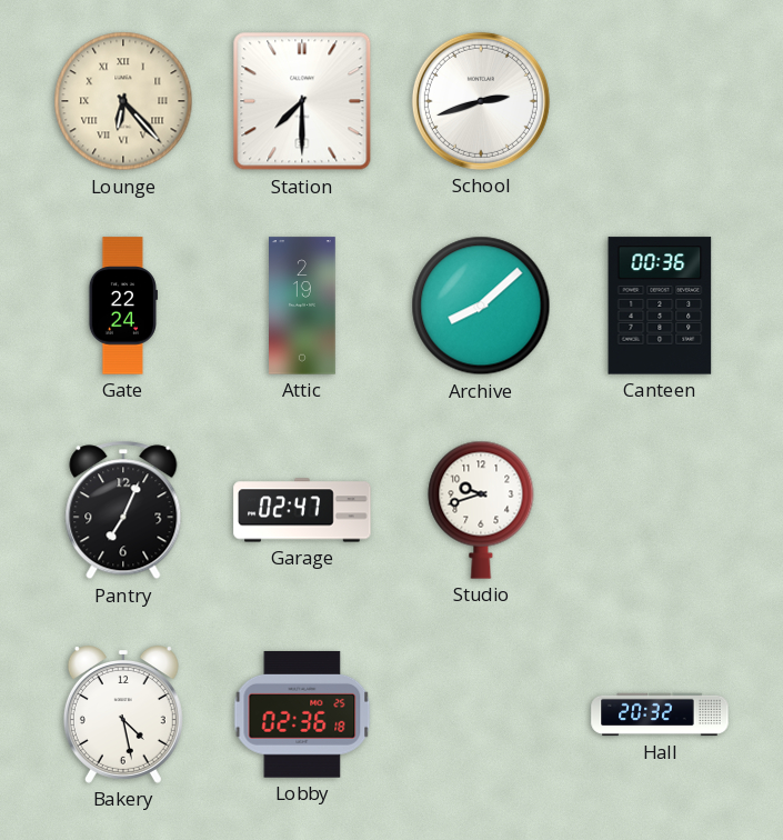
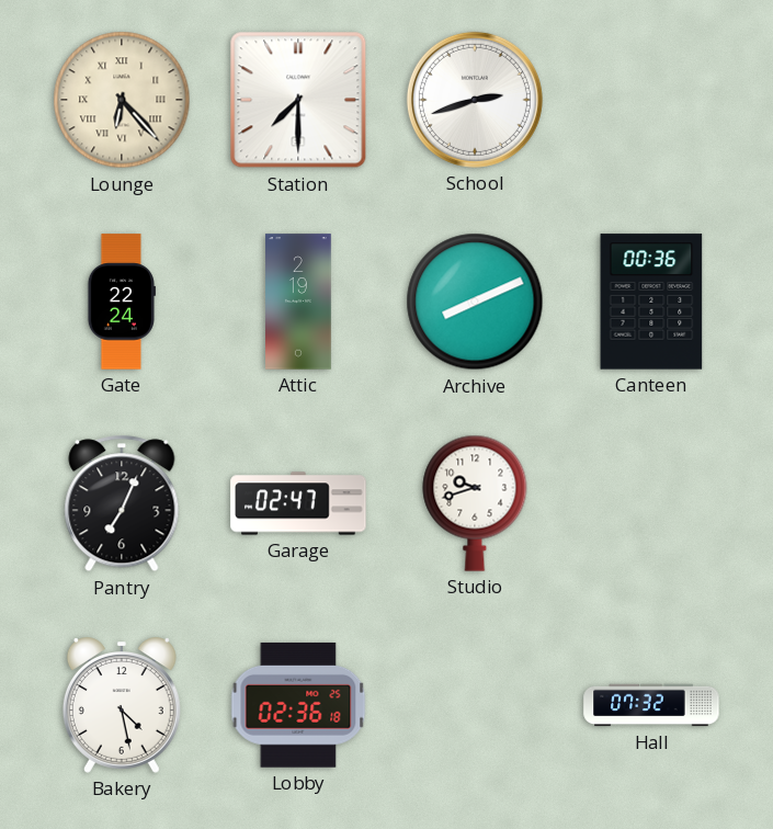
Archive: 8:08 -> 8:11
Hall: 20:32 -> 07:32
